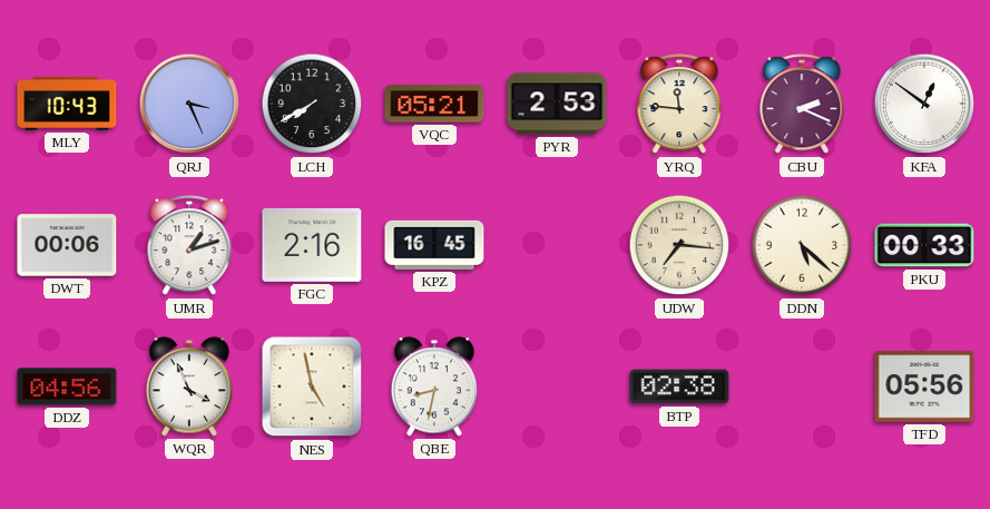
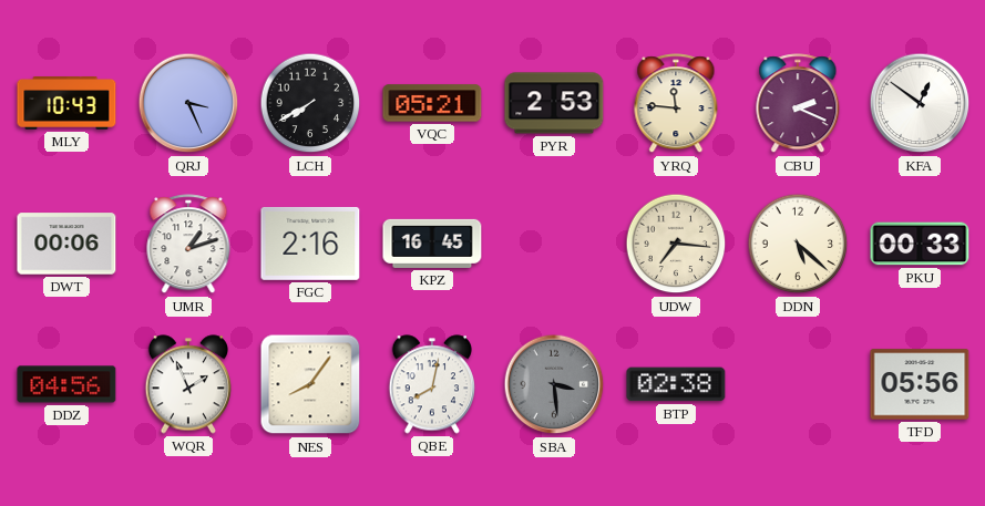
WQR: 3:56 -> 1:56
NES: 4:58 -> 8:06
QBE: 8:32 -> 8:02
SBA: none -> 3:29
